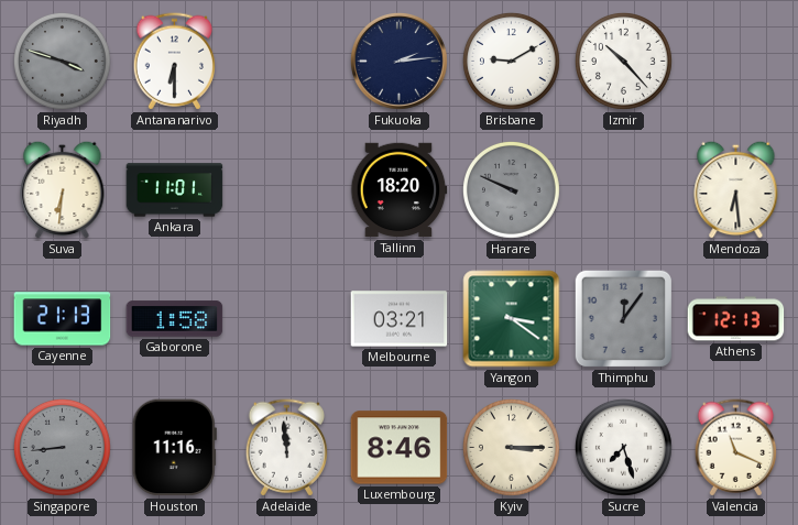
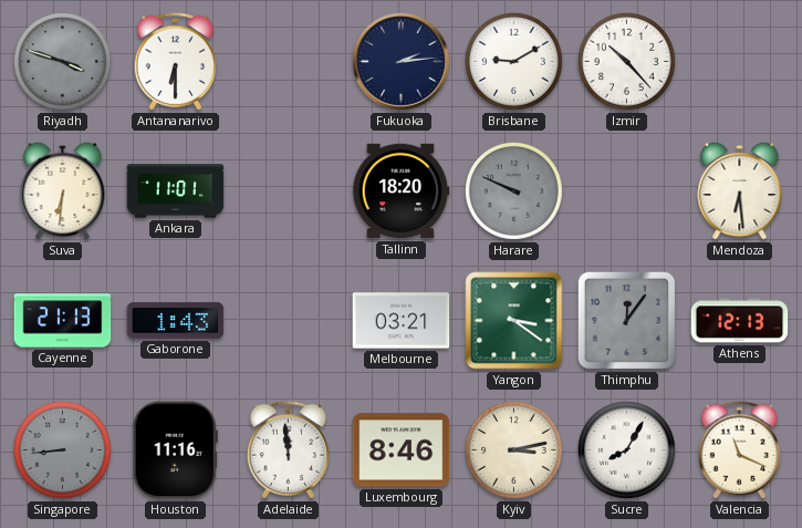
Gaborone: 1:58 -> 1:43
Kyiv: 3:15 -> 3:13
Sucre: 7:27 -> 8:05
